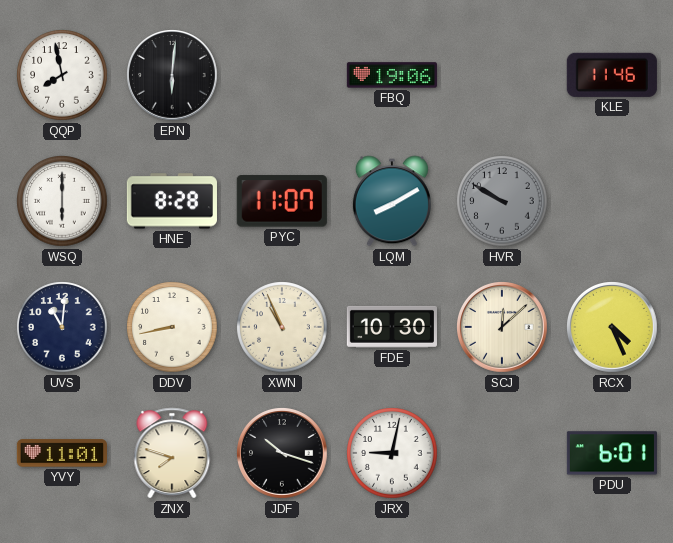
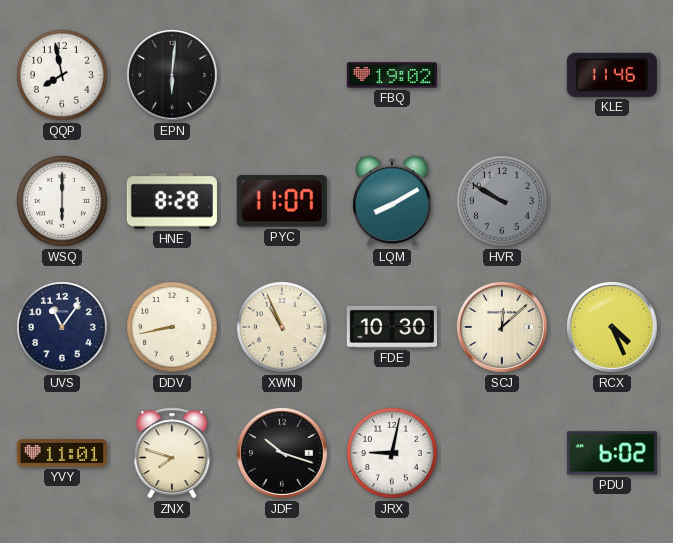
FBQ: 19:06 -> 19:02
UVS: 11:01 -> 11:06
PDU: 6:01 -> 6:02
